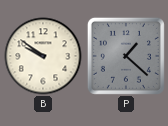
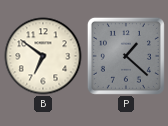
B: 9:51 -> 6:51
